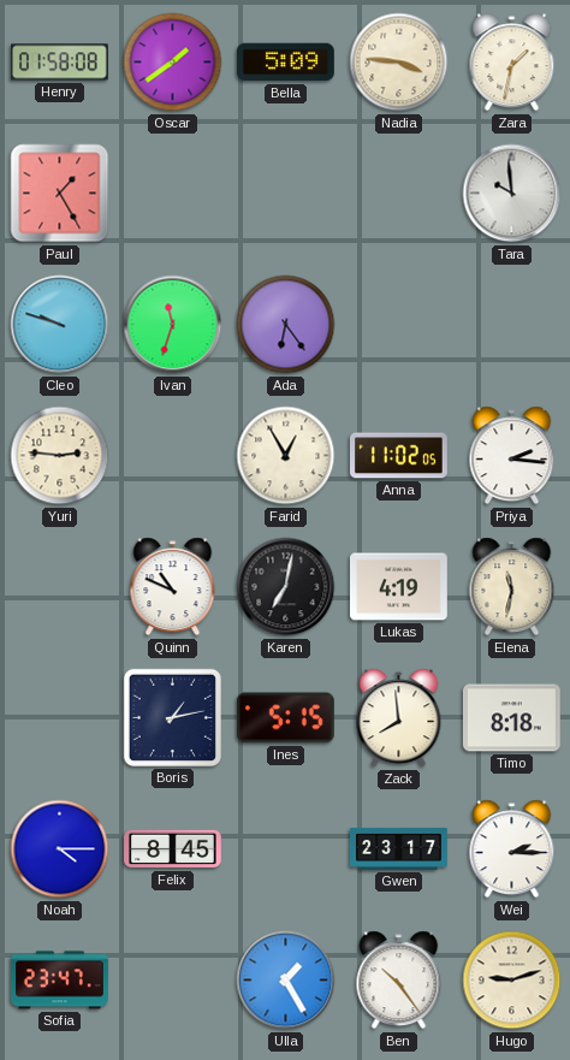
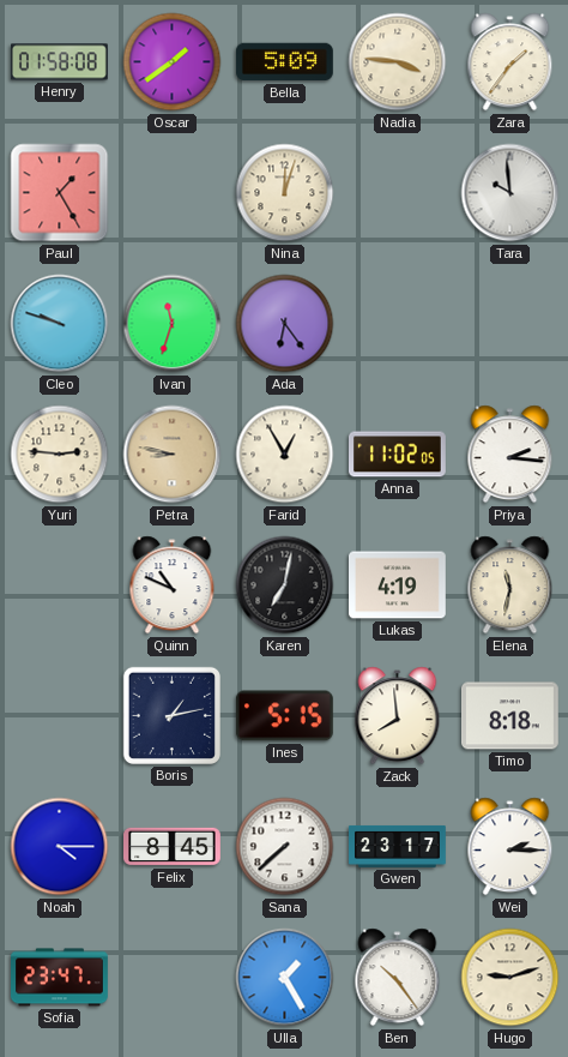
Zara: 1:32 -> 1:36
Nina: none -> 12:03
Petra: none -> 8:47
Sana: none -> 7:38
